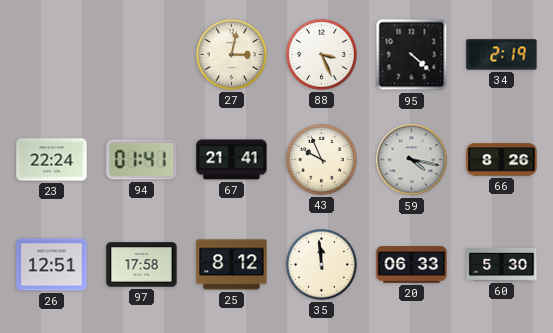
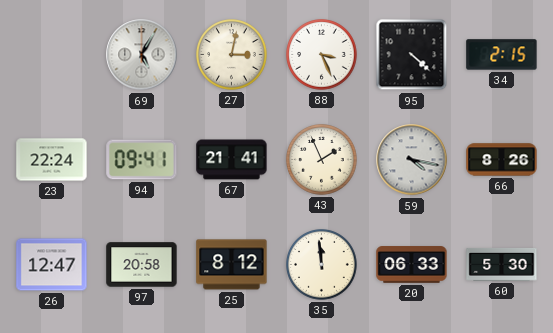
69: none -> 5:05
34: 2:19 -> 2:15
94: 01:41 -> 09:41
43: 9:56 -> 1:56
26: 12:51 -> 12:47
97: 17:58 -> 20:58
